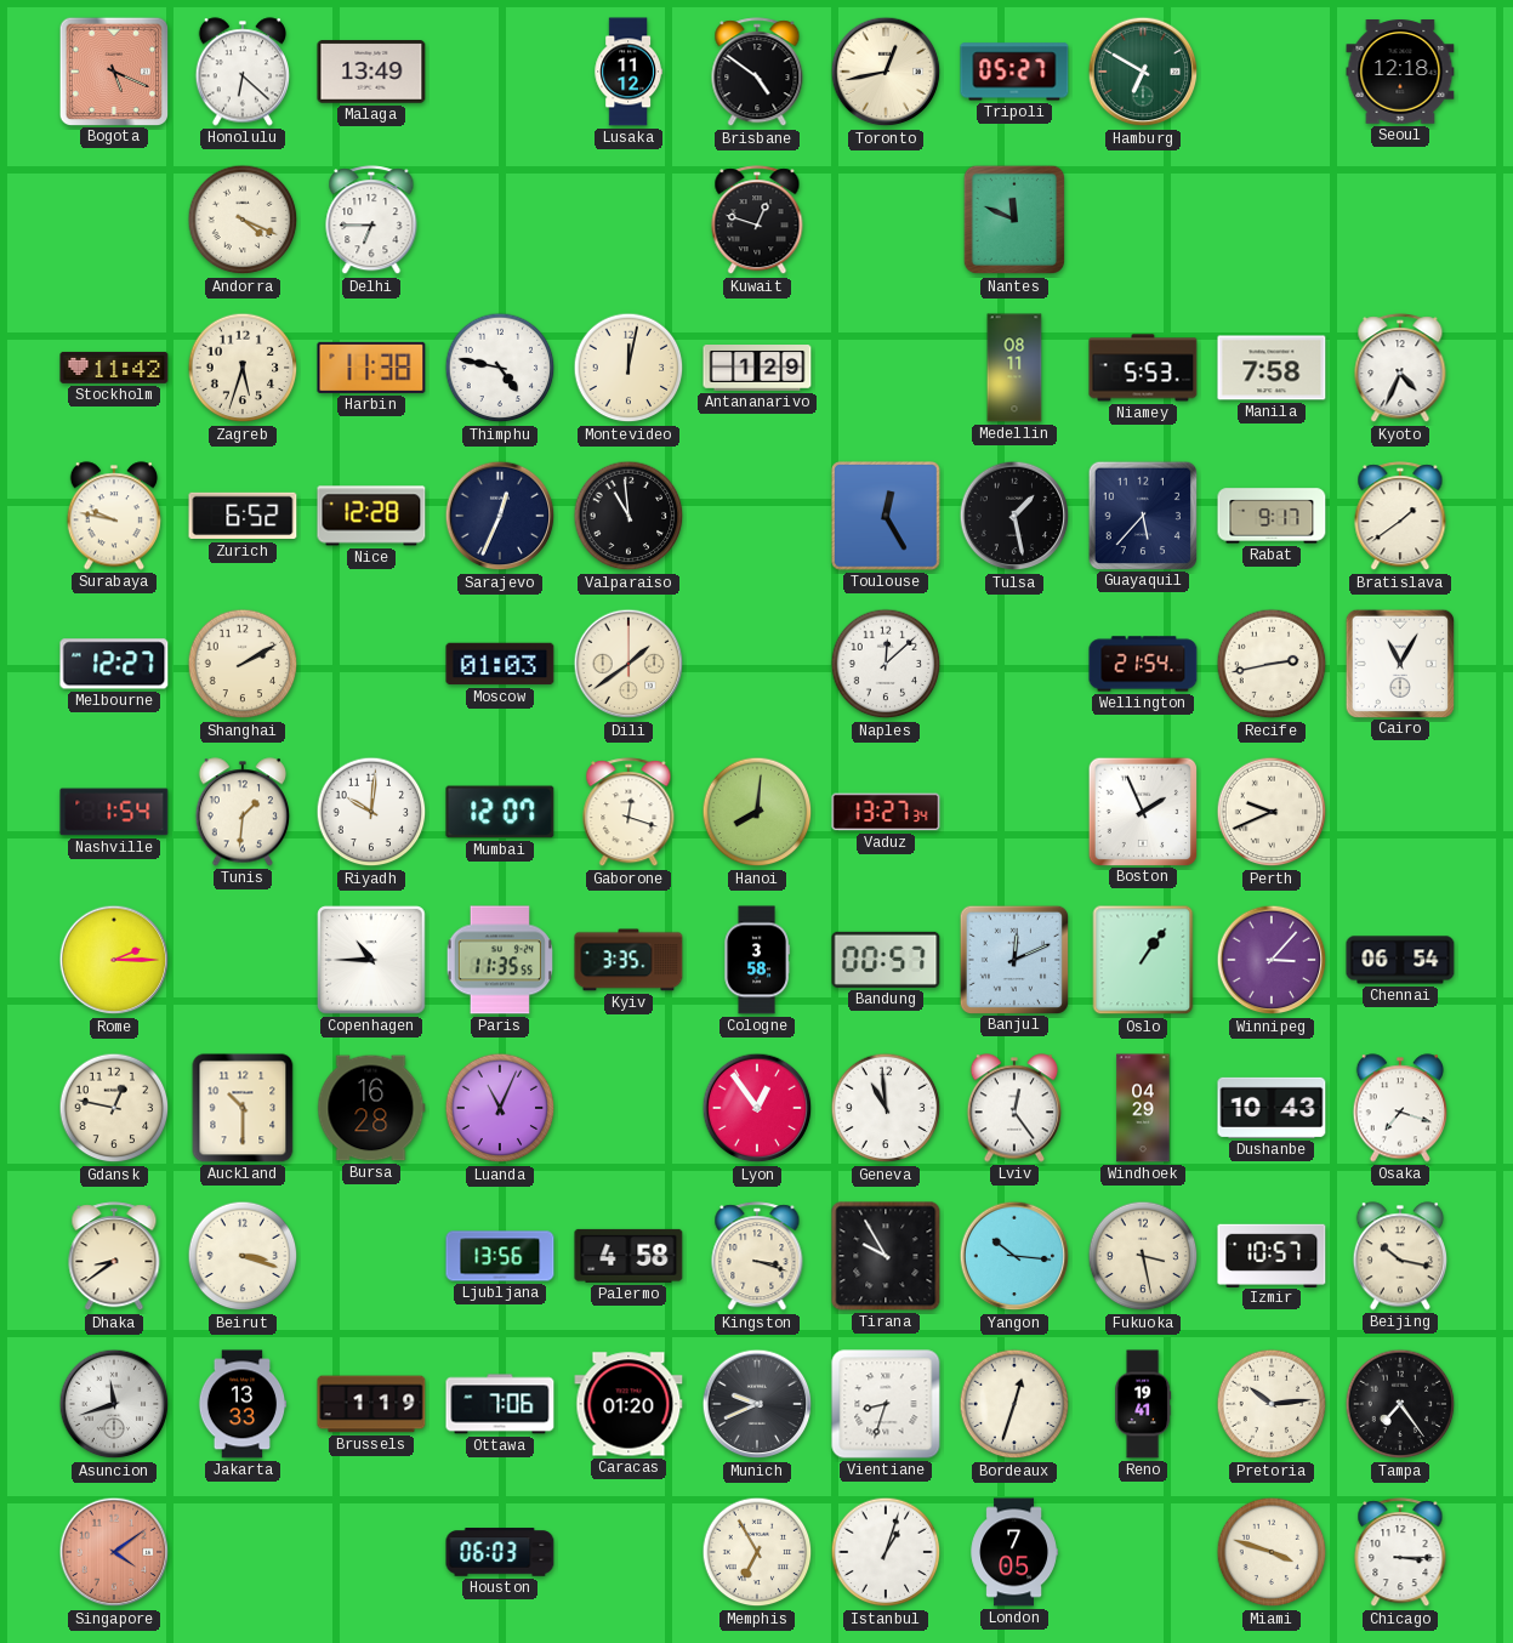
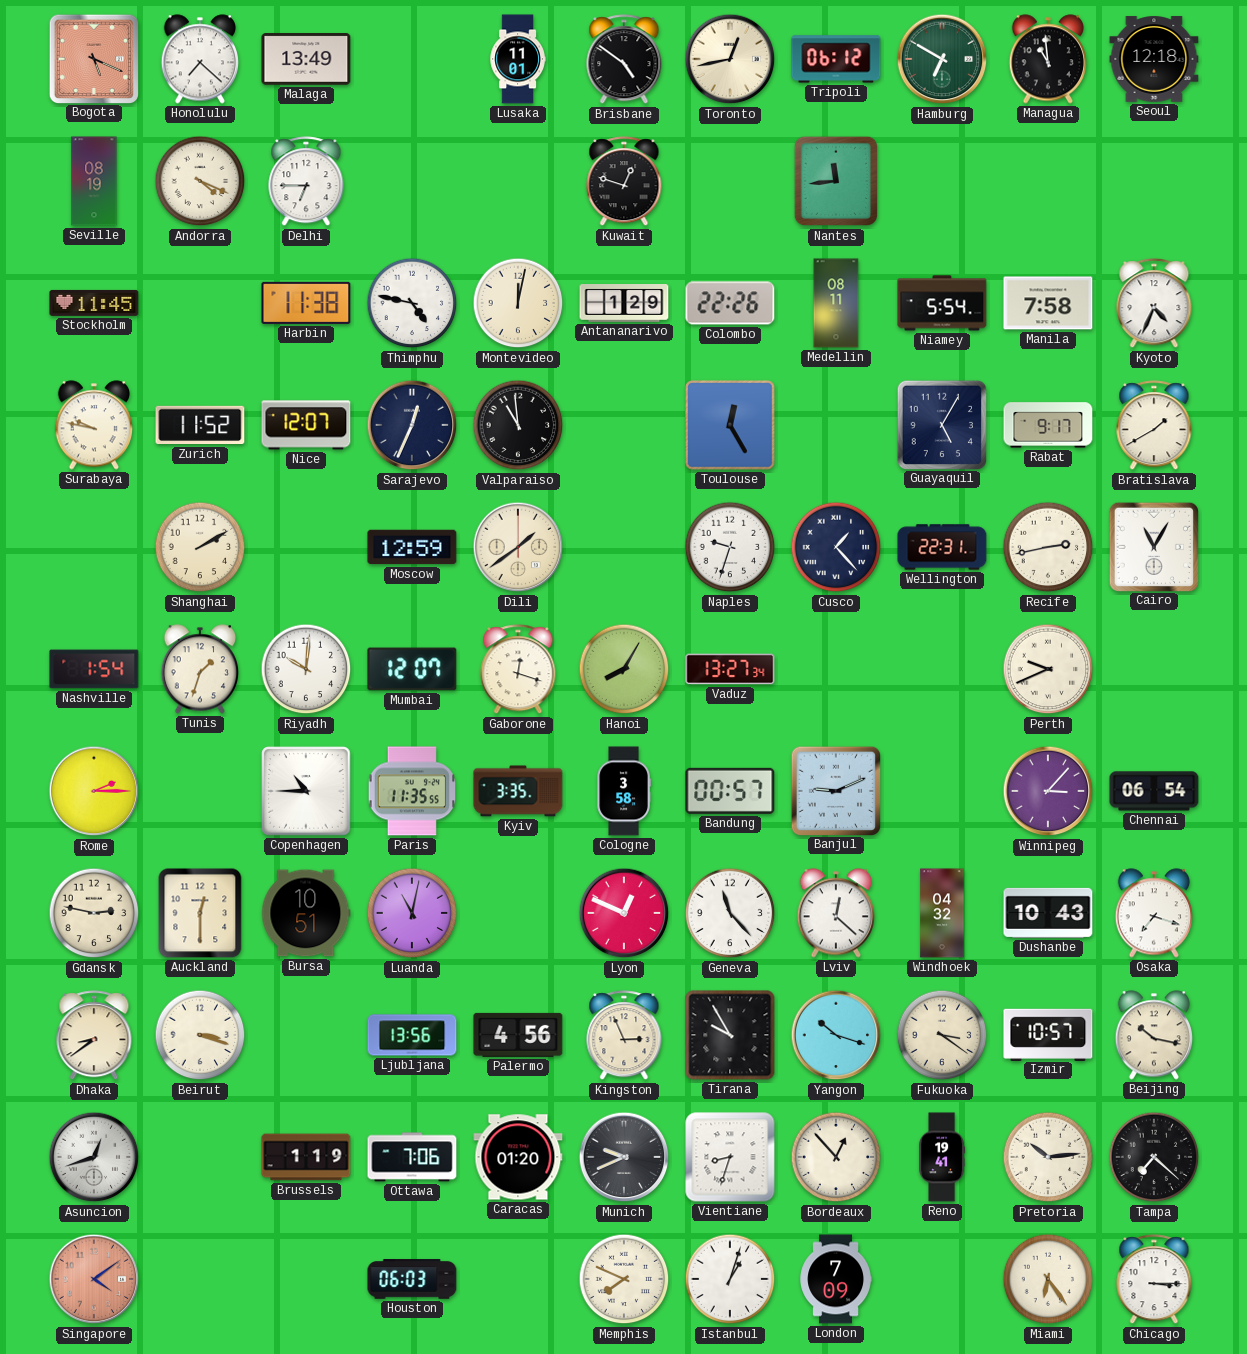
Honolulu: 6:22 -> 7:22
Lusaka: 11:12 -> 11:01
Tripoli: 05:27 -> 06:12
Managua: none -> 10:59
Seville: none -> 08:19
Nantes: 11:49 -> 11:44
Stockholm: 11:42 -> 11:45
Zagreb: 5:33 -> none
Colombo: none -> 22:26
Niamey: 5:53 -> 5:54
Zurich: 6:52 -> 11:52
Nice: 12:28 -> 12:07
Tulsa: 1:28 -> none
Guayaquil: 5:37 -> 5:05
Bratislava: 1:39 -> 1:40
Melbourne: 12:27 -> none
Moscow: 01:03 -> 12:59
Naples: 12:08 -> 9:33
Cusco: none -> 1:23
Wellington: 21:54 -> 22:31
Tunis: 1:31 -> 1:33
Hanoi: 8:01 -> 8:05
Boston: 1:56 -> none
Banjul: 12:11 -> 9:11
Oslo: 1:06 -> none
Gdansk: 12:47 -> 2:47
Auckland: 10:30 -> 12:30
Bursa: 16:28 -> 10:51
Luanda: 11:04 -> 11:02
Lyon: 12:54 -> 12:49
Geneva: 10:59 -> 11:23
Lviv: 12:24 -> 12:22
Windhoek: 04:29 -> 04:32
Palermo: 4:58 -> 4:56
Kingston: 3:18 -> 2:56
Yangon: 10:16 -> 10:18
Fukuoka: 3:28 -> 3:21
Asuncion: 11:42 -> 12:42
Jakarta: 13:33 -> none
Bordeaux: 12:33 -> 12:53
Tampa: 7:24 -> 7:22
Memphis: 6:55 -> 7:49
London: 7:05 -> 7:09
Miami: 3:48 -> 6:24
